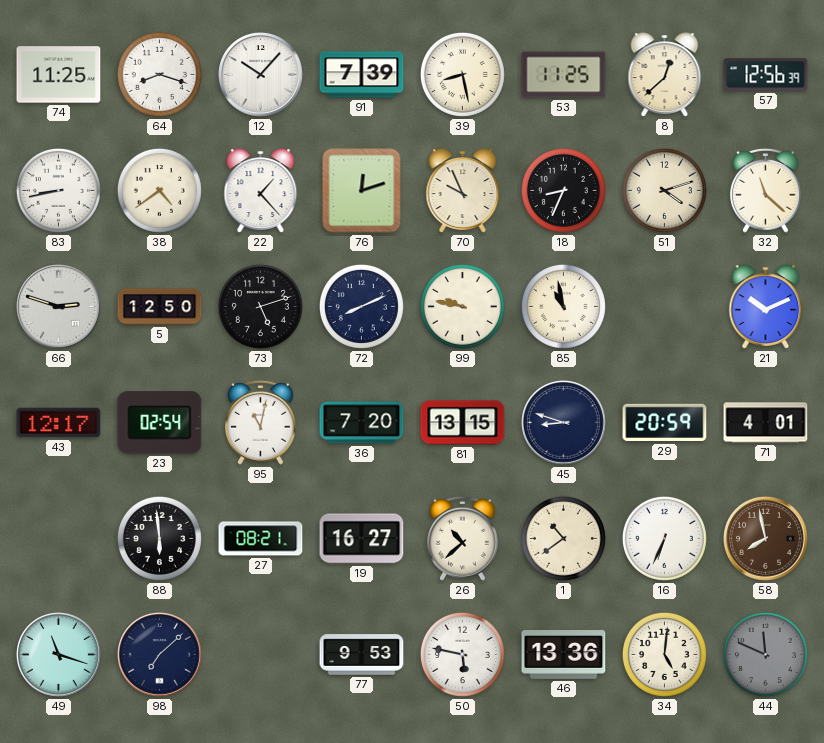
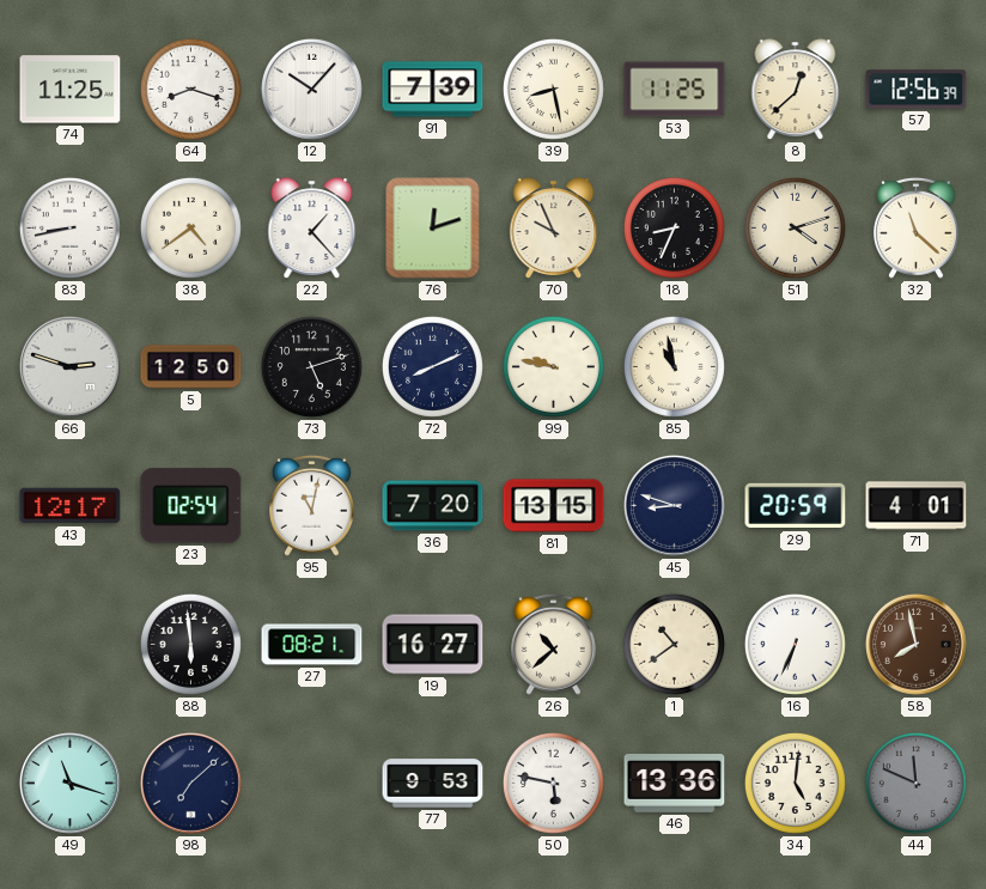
21: 10:11 -> none
